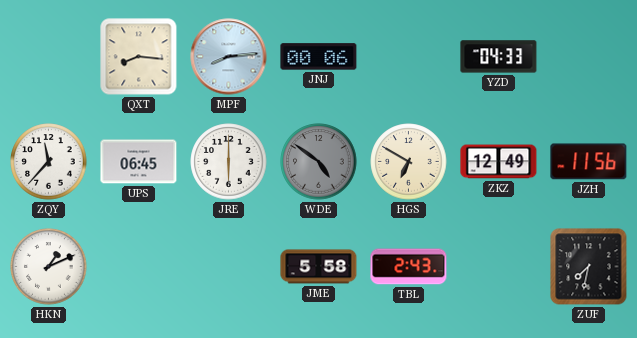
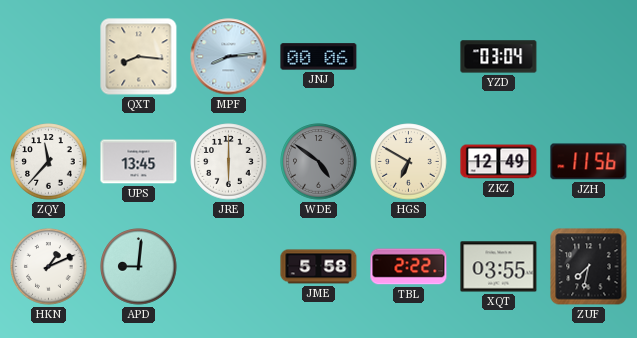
YZD: 04:33 -> 03:04
UPS: 06:45 -> 13:45
APD: none -> 9:01
TBL: 2:43 -> 2:22
XQT: none -> 03:55
